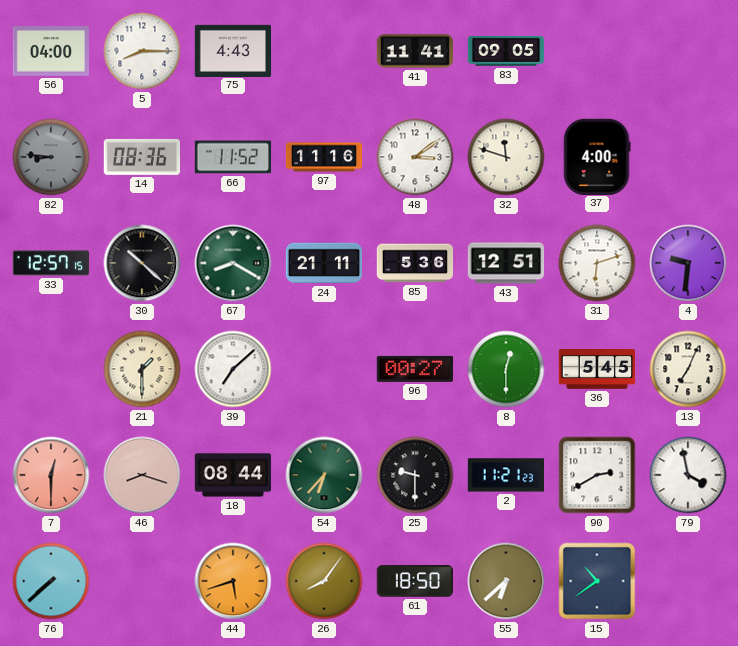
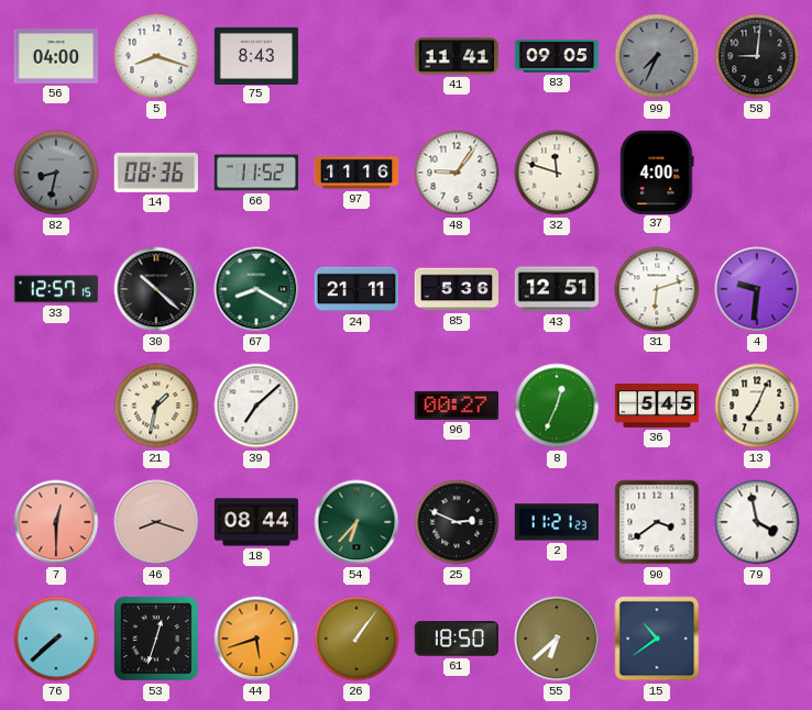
5: 8:15 -> 8:18
75: 4:43 -> 8:43
99: none -> 7:34
58: none -> 9:01
82: 8:46 -> 8:32
48: 3:09 -> 9:06
21: 1:30 -> 1:32
8: 12:30 -> 12:34
25: 9:30 -> 2:49
90: 2:40 -> 3:39
53: none -> 12:33
26: 8:06 -> 1:06
